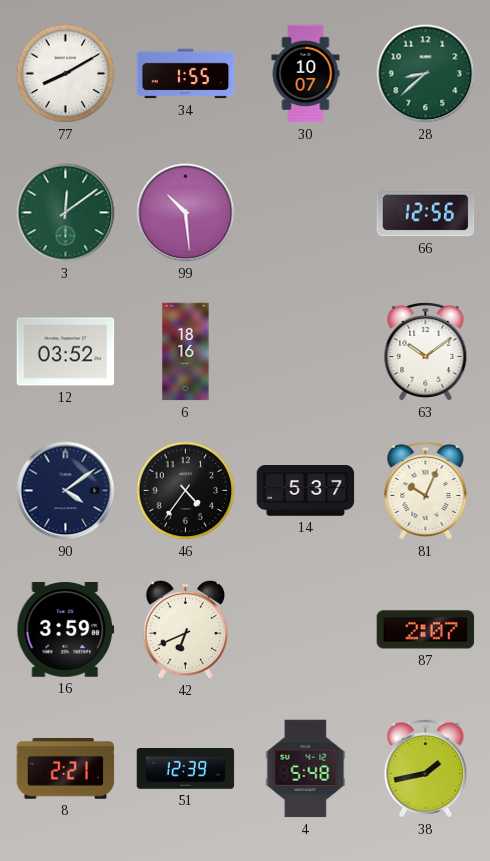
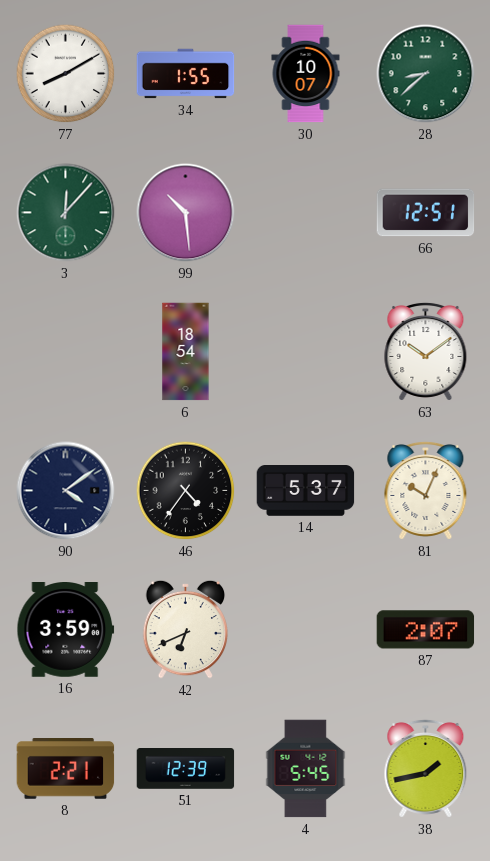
3: 12:09 -> 12:07
66: 12:56 -> 12:51
12: 03:52 -> none
6: 18:16 -> 18:54
4: 5:48 -> 5:45
